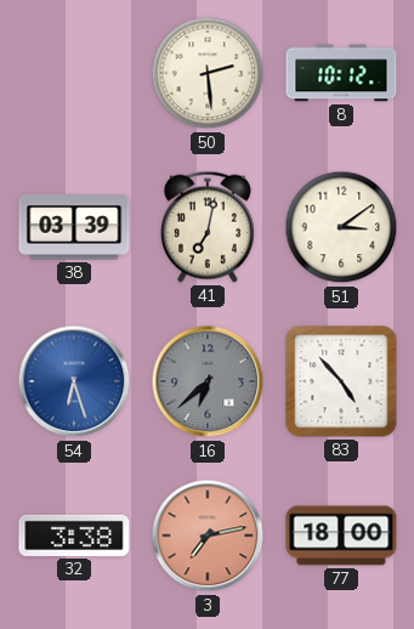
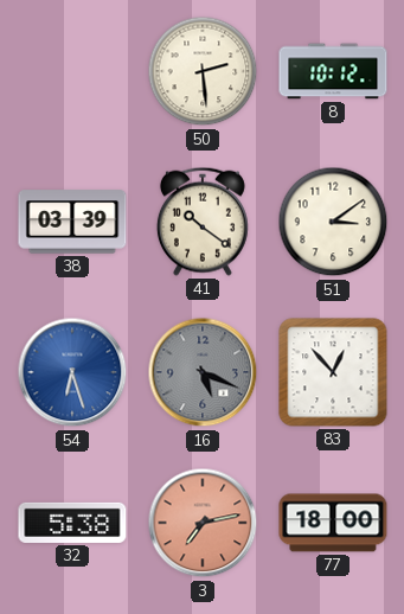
41: 7:02 -> 10:21
16: 6:38 -> 5:19
83: 4:53 -> 12:53
32: 3:38 -> 5:38
